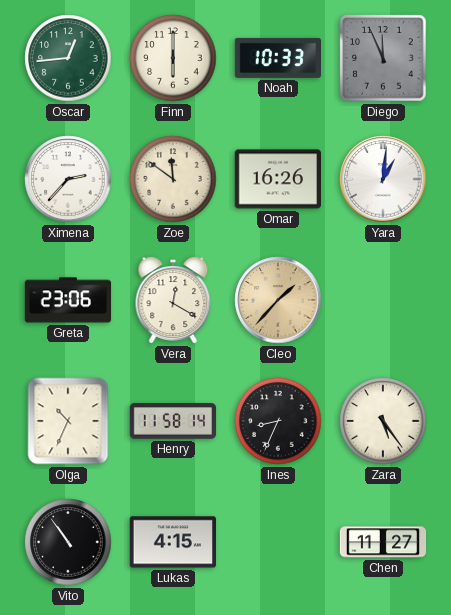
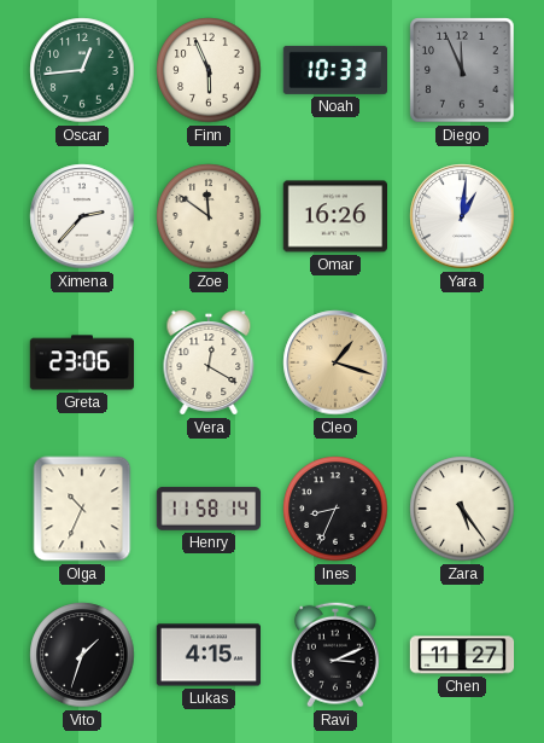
Finn: 6:00 -> 5:56
Cleo: 1:37 -> 1:18
Vito: 10:54 -> 1:33
Ravi: none -> 3:11
